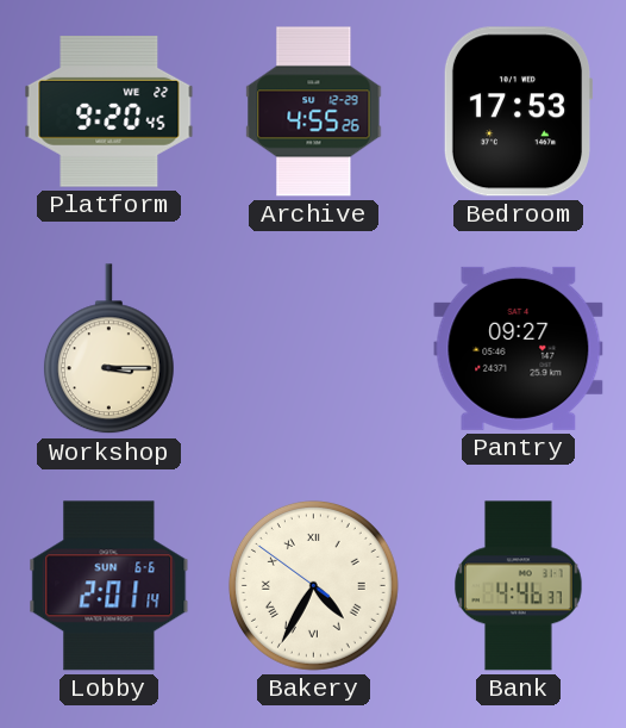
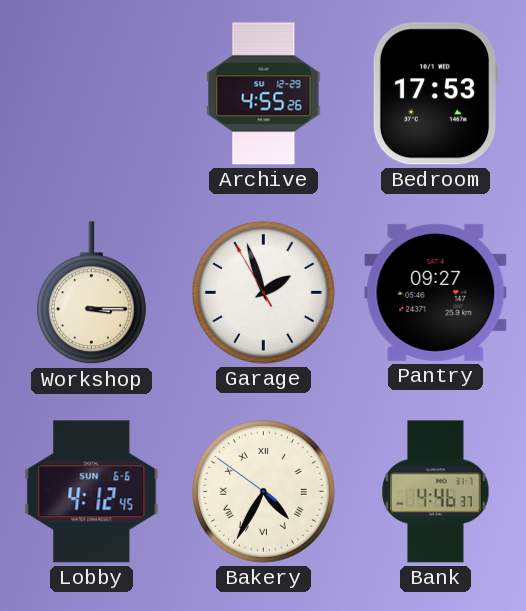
Platform: 9:20 -> none
Garage: none -> 1:56
Lobby: 2:01 -> 4:12
